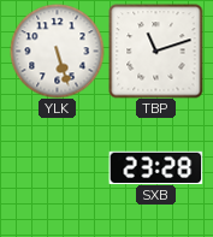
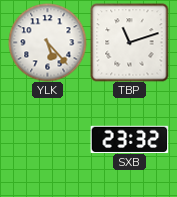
YLK: 5:27 -> 5:23
SXB: 23:28 -> 23:32
